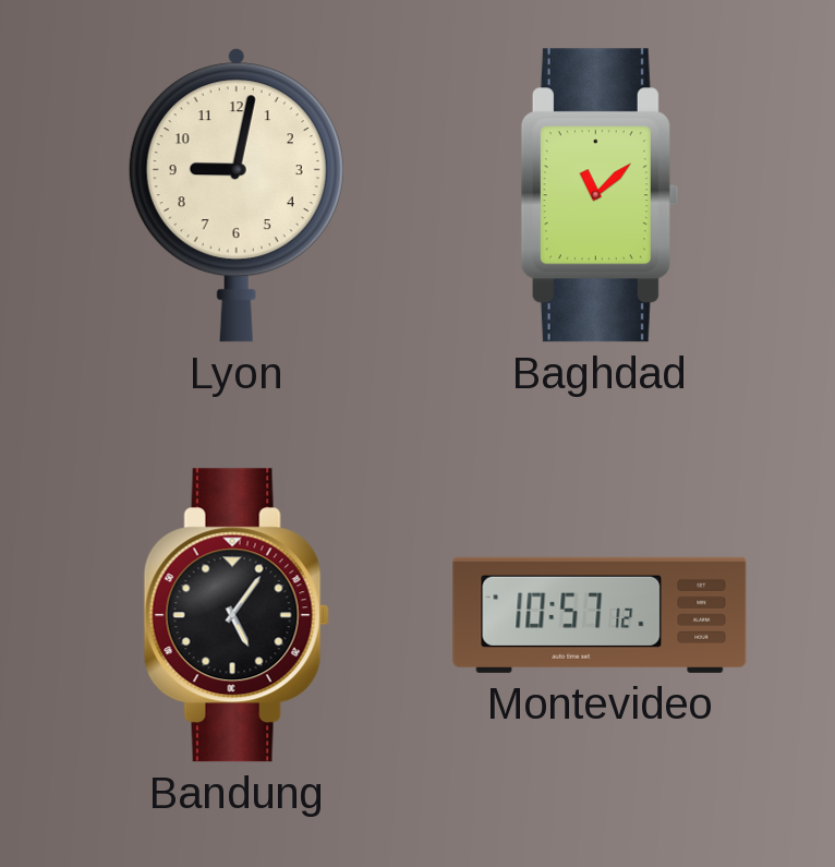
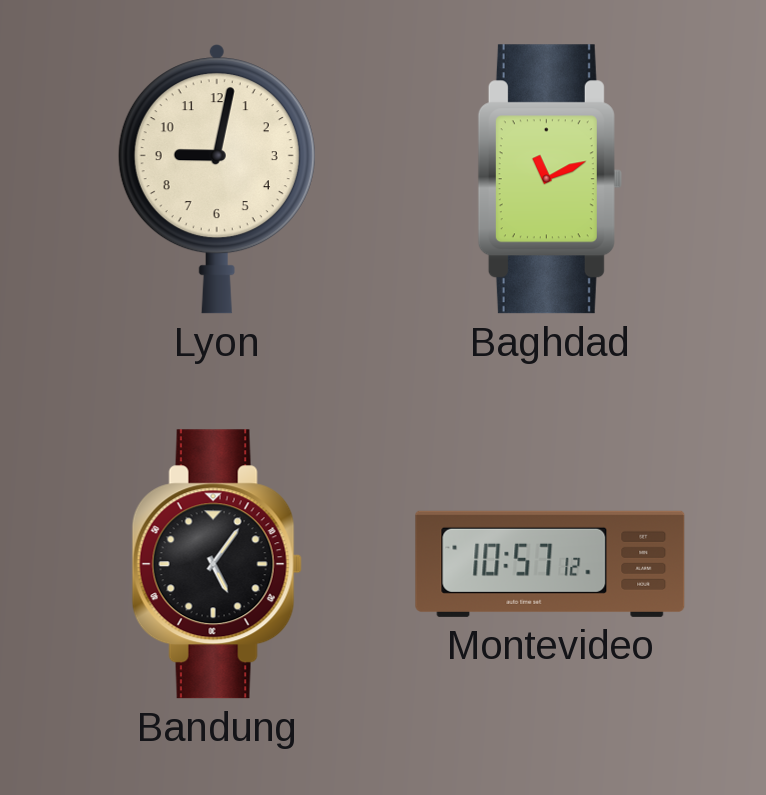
Baghdad: 11:08 -> 11:11
